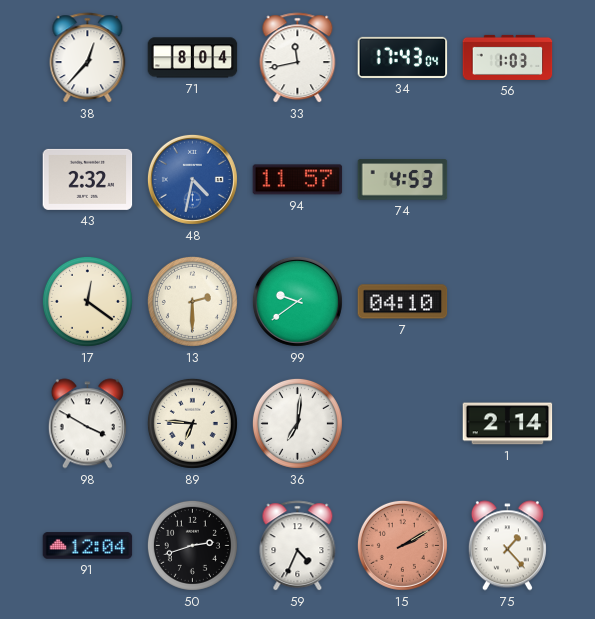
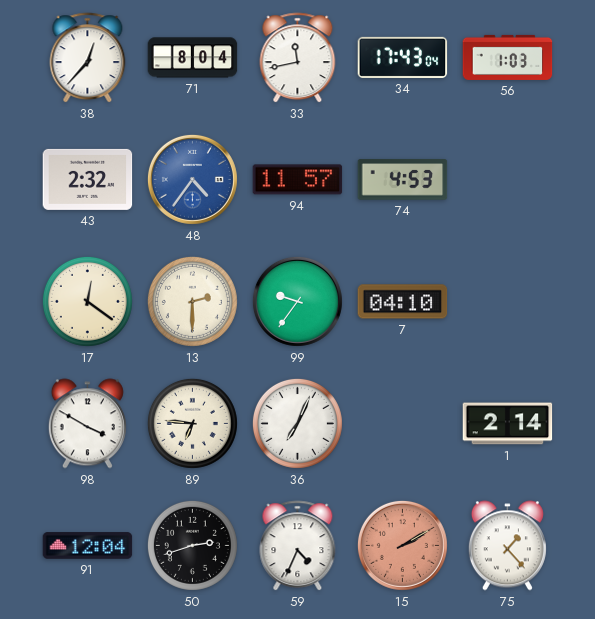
48: 4:32 -> 4:36
99: 9:39 -> 9:36
36: 7:01 -> 7:04
